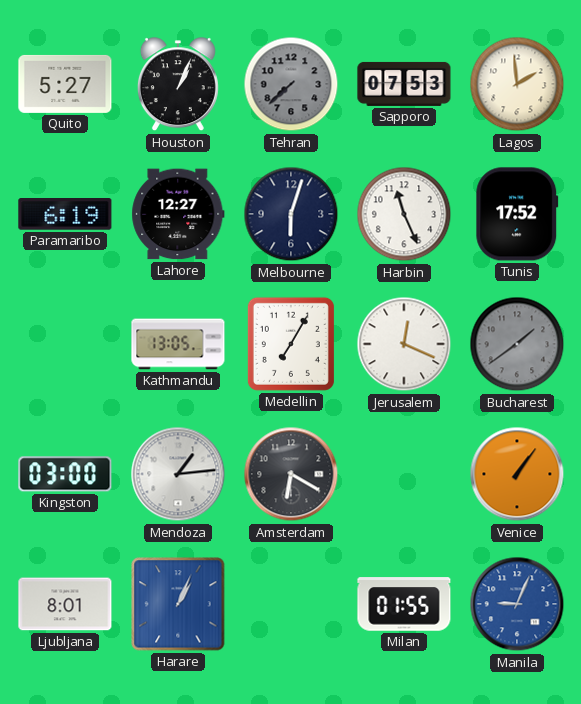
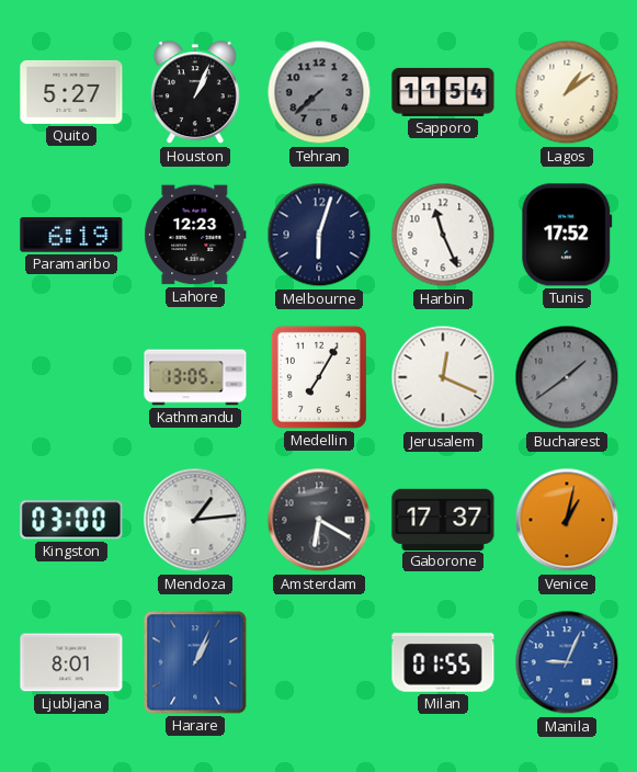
Sapporo: 07:53 -> 11:54
Lagos: 1:59 -> 1:09
Lahore: 12:27 -> 12:23
Gaborone: none -> 17:37
Venice: 1:06 -> 1:02
